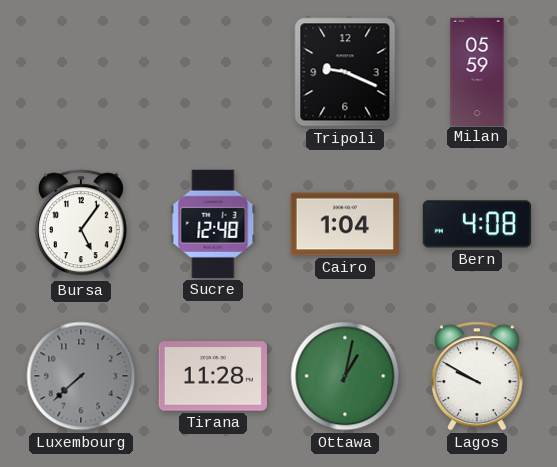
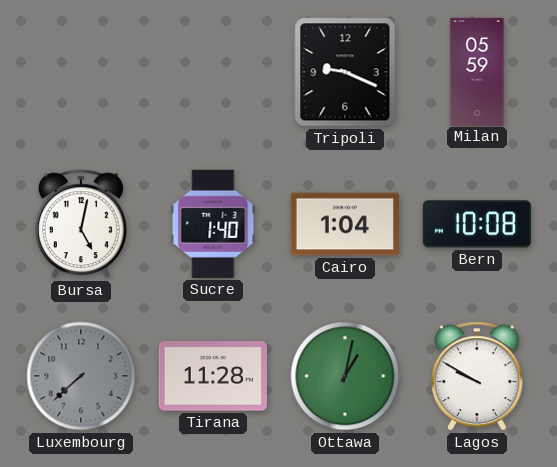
Bursa: 5:06 -> 5:02
Sucre: 12:48 -> 1:40
Bern: 4:08 -> 10:08
